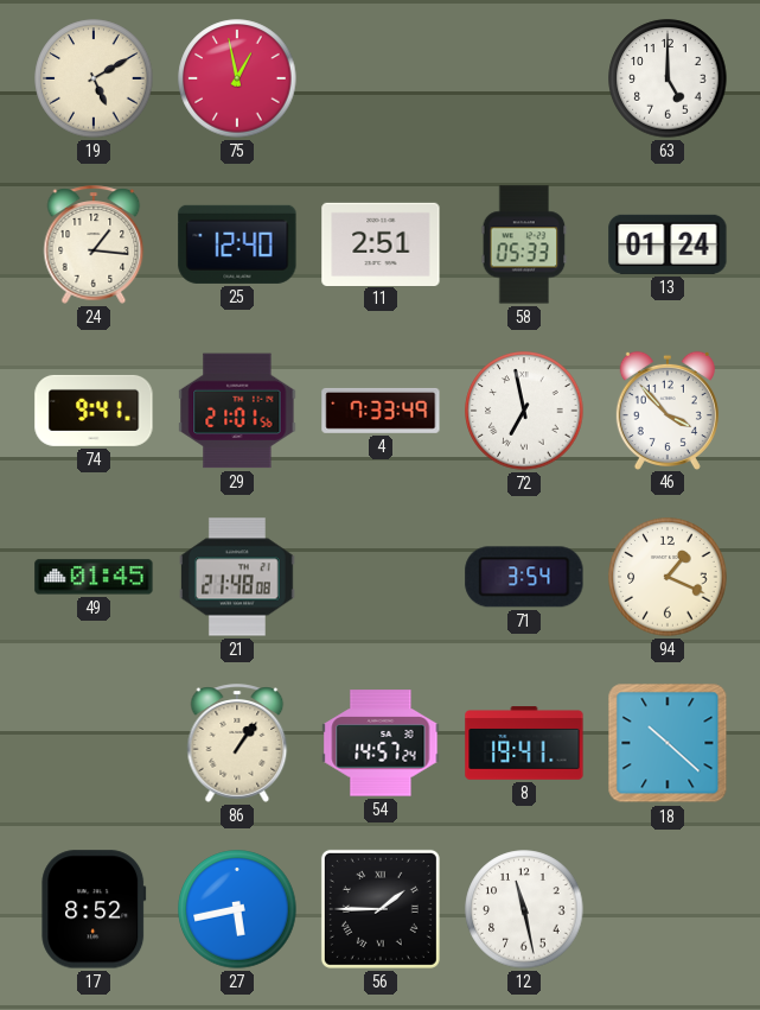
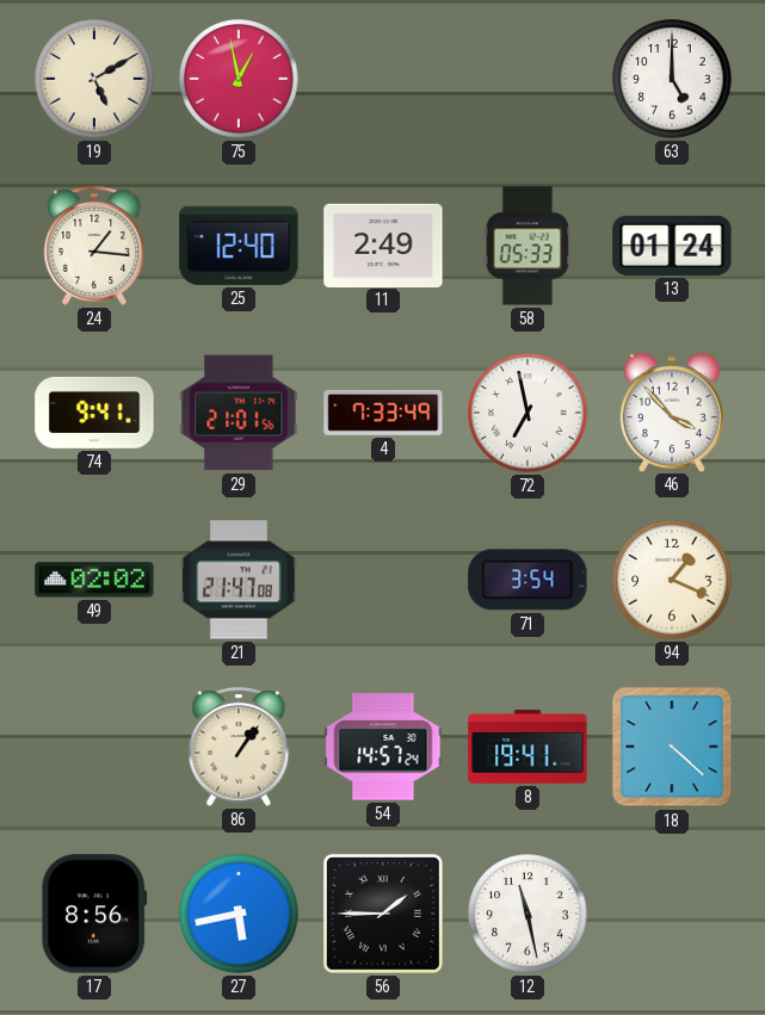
11: 2:51 -> 2:49
49: 01:45 -> 02:02
21: 21:48 -> 21:47
18: 10:22 -> 4:22
17: 8:52 -> 8:56
